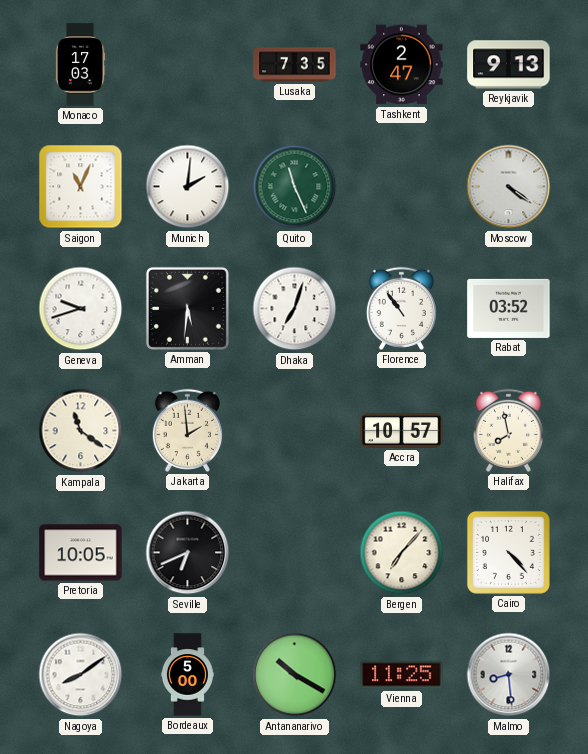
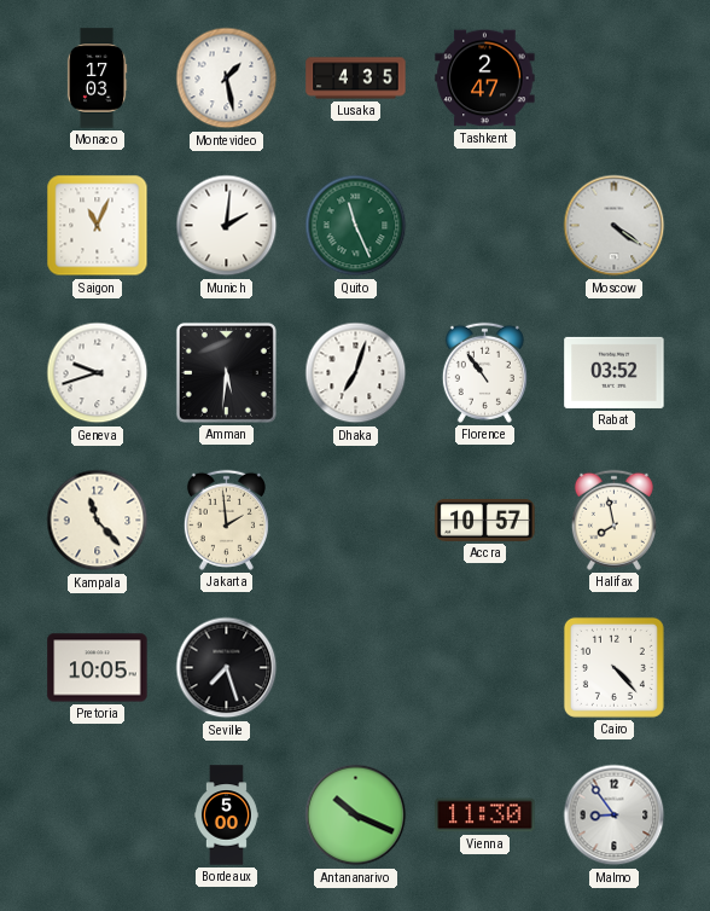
Montevideo: none -> 1:28
Lusaka: 7:35 -> 4:35
Reykjavik: 9:13 -> none
Kampala: 11:21 -> 11:23
Seville: 6:41 -> 7:27
Bergen: 7:07 -> none
Nagoya: 8:09 -> none
Antananarivo: 10:20 -> 10:19
Vienna: 11:25 -> 11:30
Malmo: 8:29 -> 8:54
